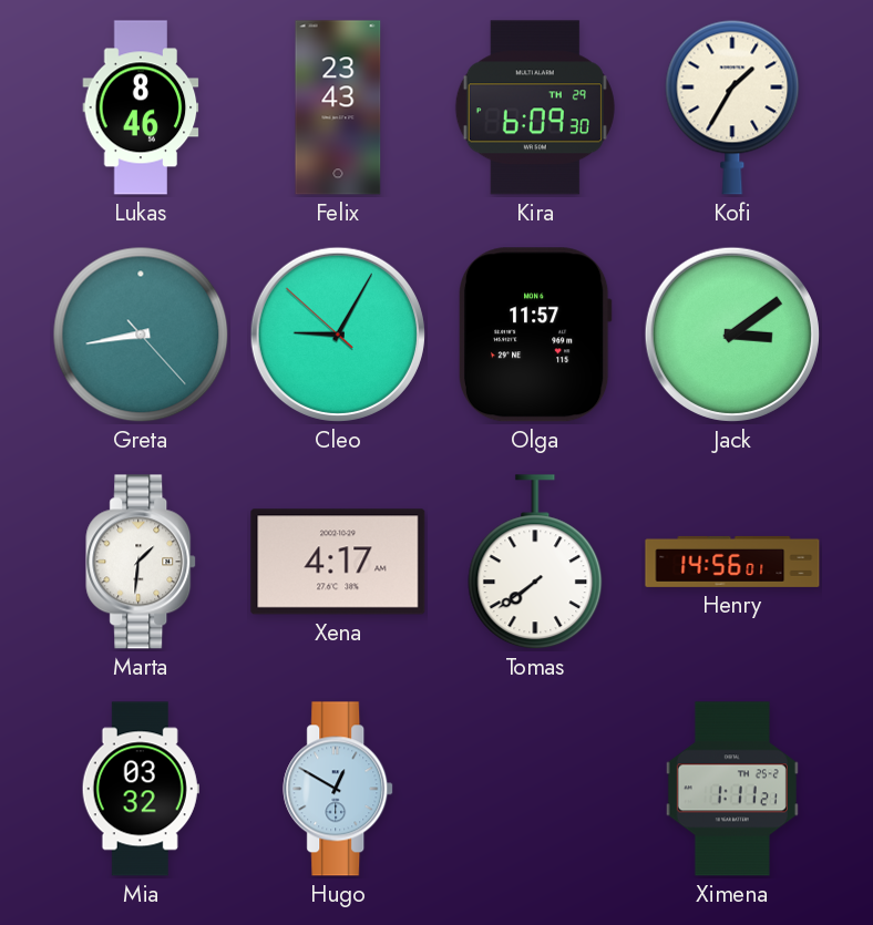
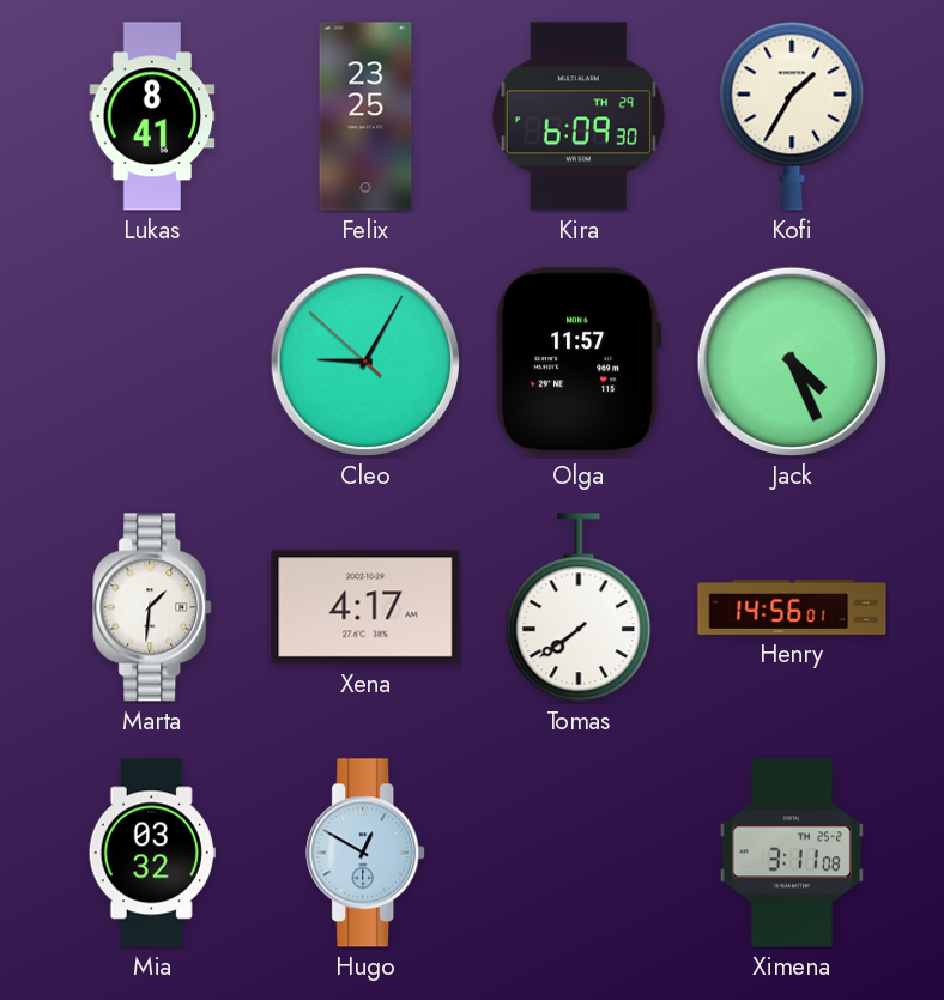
Lukas: 8:46 -> 8:41
Felix: 23:43 -> 23:25
Greta: 8:43 -> none
Jack: 3:09 -> 4:26
Ximena: 1:11 -> 3:11
